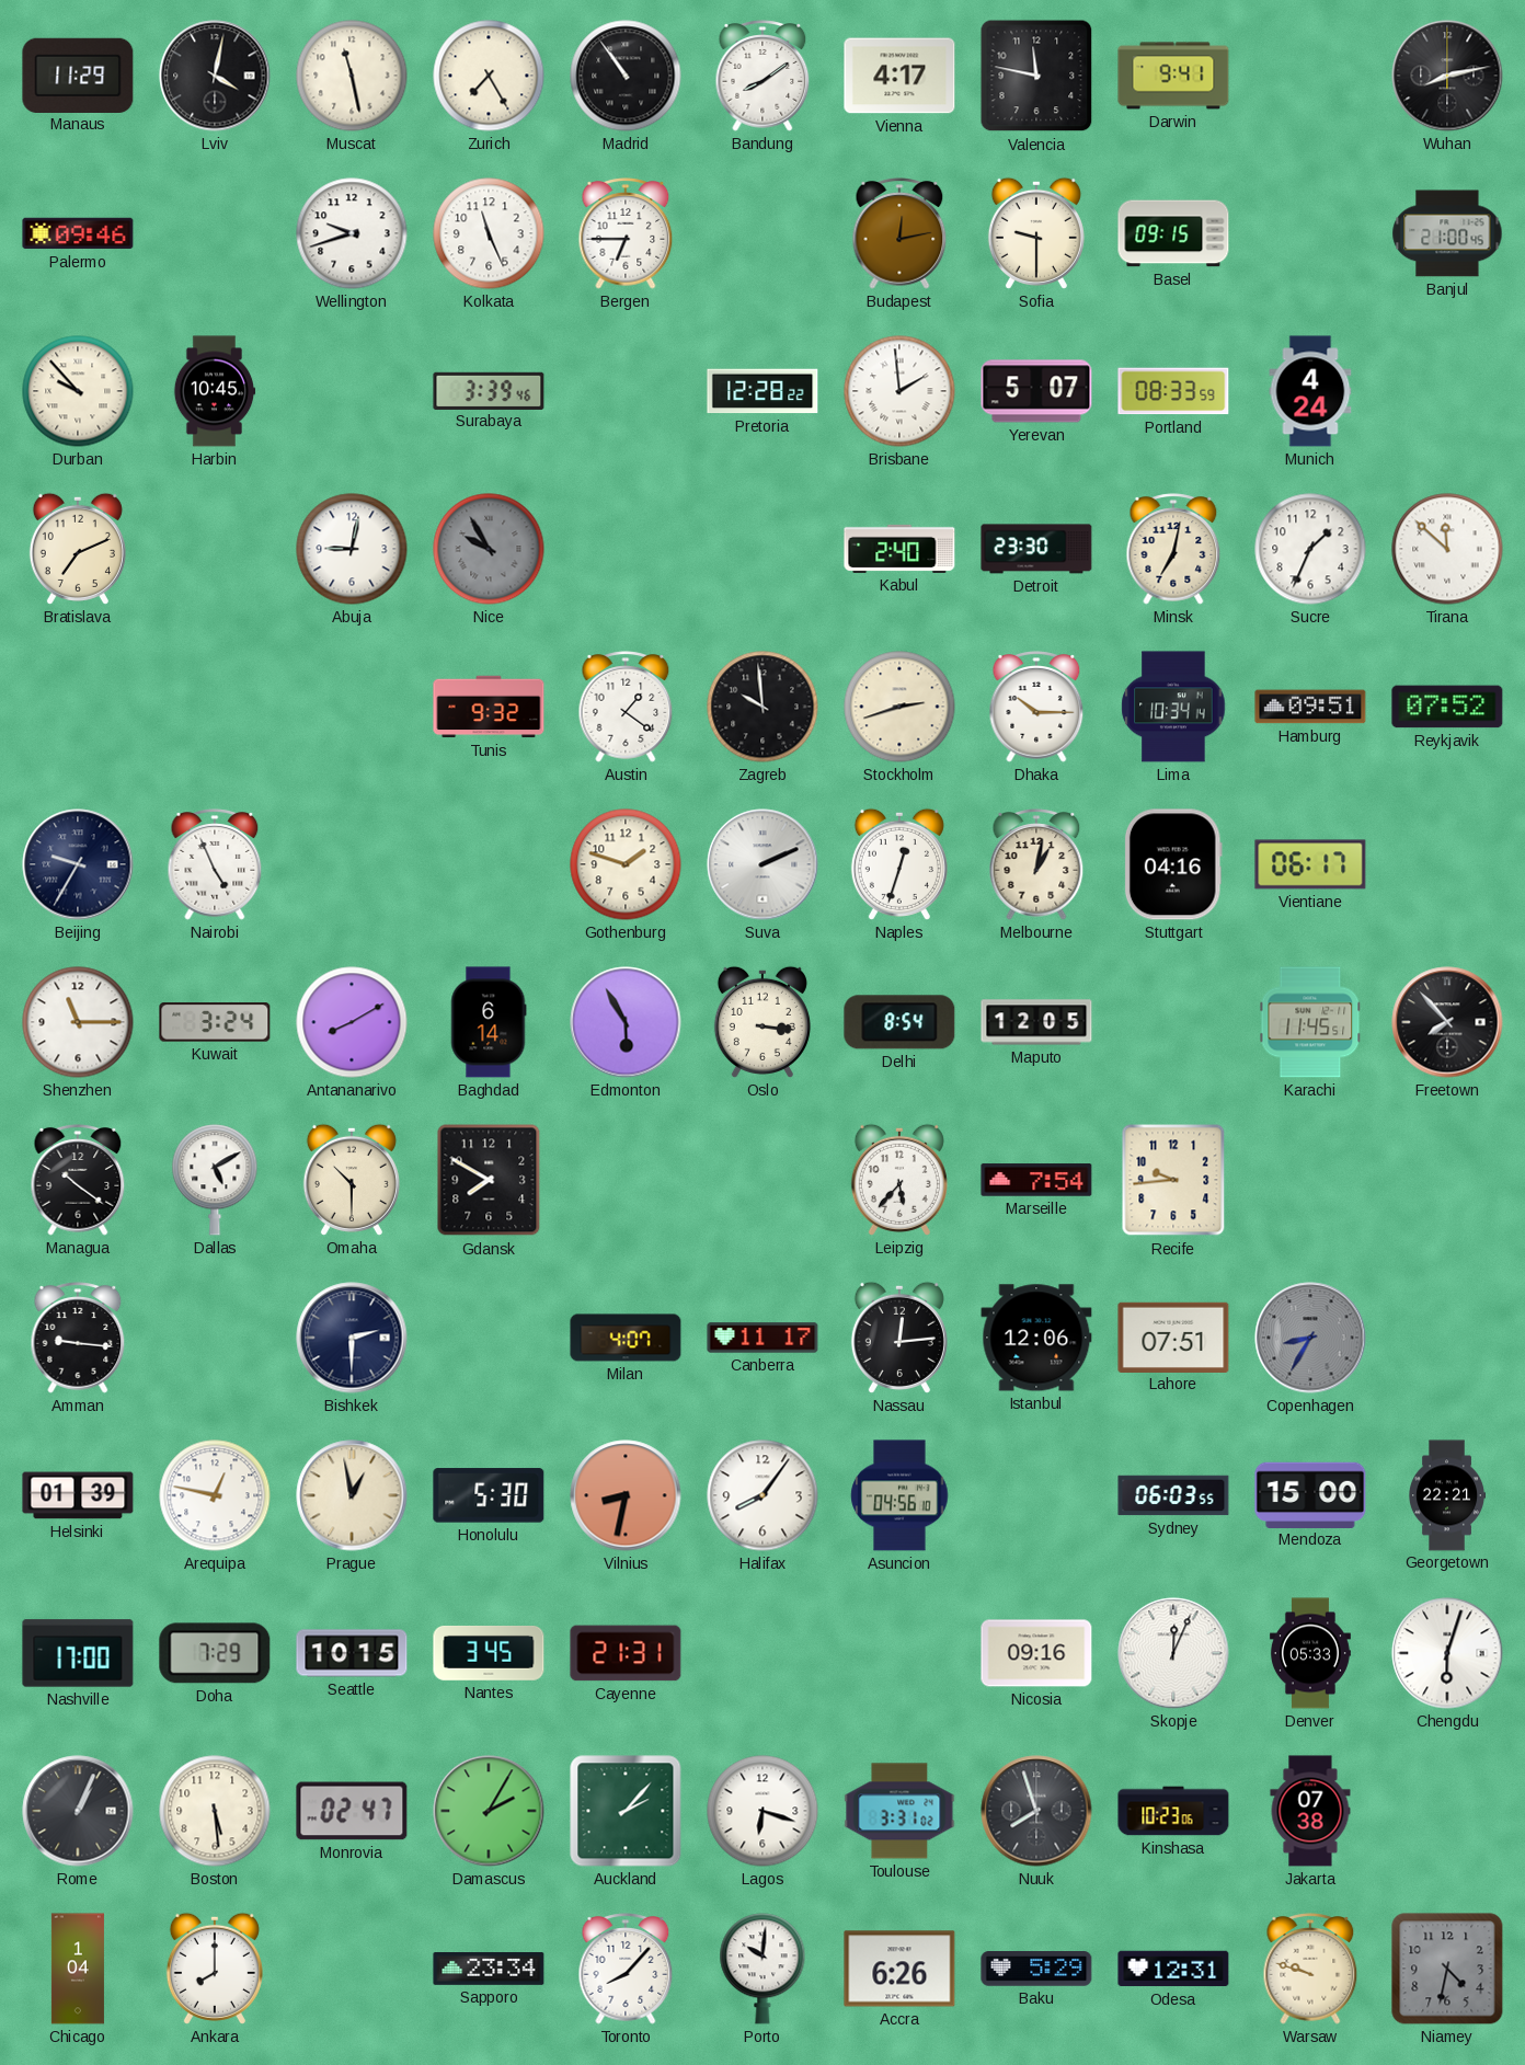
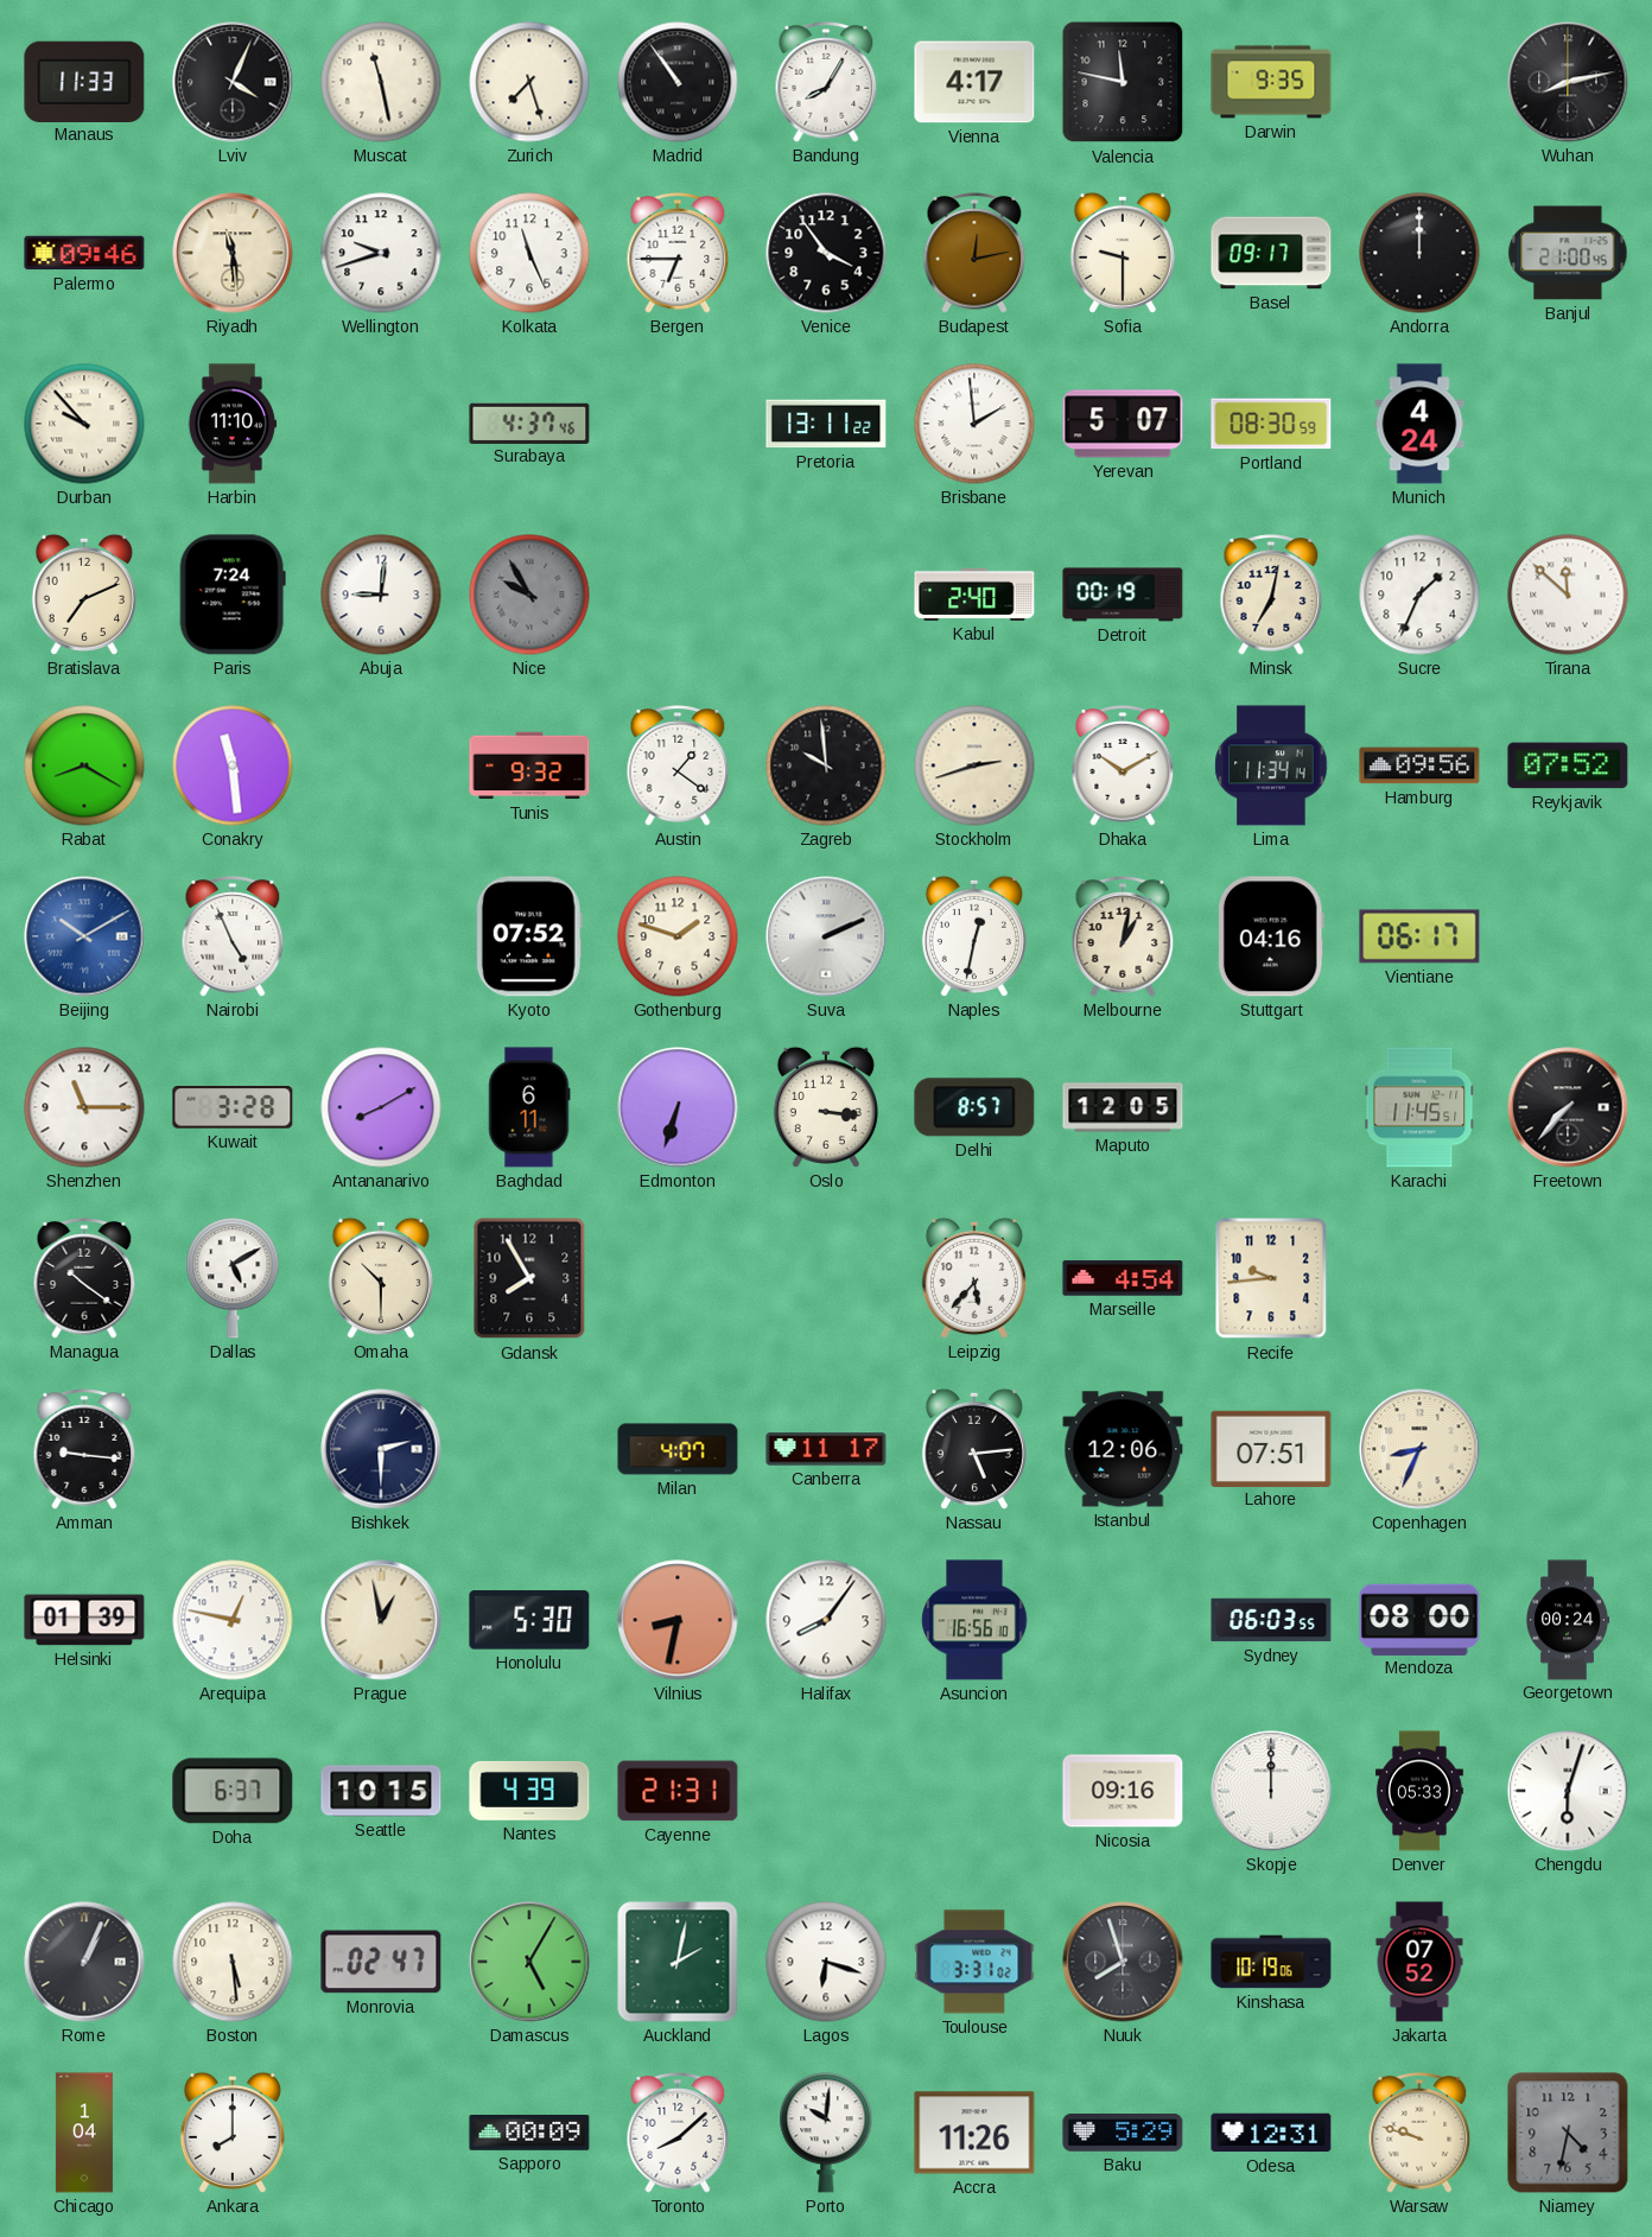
Manaus: 11:29 -> 11:33
Lviv: 4:02 -> 4:04
Zurich: 7:25 -> 7:27
Bandung: 8:09 -> 8:05
Darwin: 9:41 -> 9:35
Riyadh: none -> 11:29
Venice: none -> 3:54
Basel: 09:15 -> 09:17
Andorra: none -> 12:00
Harbin: 10:45 -> 11:10
Surabaya: 3:39 -> 4:37
Pretoria: 12:28 -> 13:11
Portland: 08:33 -> 08:30
Paris: none -> 7:24
Abuja: 9:02 -> 9:01
Detroit: 23:30 -> 00:19
Rabat: none -> 8:20
Conakry: none -> 11:29
Dhaka: 10:15 -> 10:10
Lima: 10:34 -> 11:34
Hamburg: 09:51 -> 09:56
Beijing: 9:35 -> 10:10
Beijing dial: navy -> blue
Kyoto: none -> 07:52
Naples: 12:33 -> 12:32
Kuwait: 3:24 -> 3:28
Baghdad: 6:14 -> 6:11
Edmonton: 5:55 -> 6:33
Delhi: 8:54 -> 8:57
Freetown: 7:53 -> 7:37
Gdansk: 7:50 -> 7:55
Marseille: 7:54 -> 4:54
Nassau: 12:14 -> 5:14
Copenhagen: 8:35 -> 8:34
Copenhagen dial: grey -> cream
Asuncion: 04:56 -> 16:56
Mendoza: 15:00 -> 08:00
Georgetown: 22:21 -> 00:24
Nashville: 17:00 -> none
Doha: 7:29 -> 6:37
Nantes: 3:45 -> 4:39
Skopje: 12:04 -> 12:00
Damascus: 2:05 -> 5:05
Auckland: 2:07 -> 2:02
Kinshasa: 10:23 -> 10:19
Jakarta: 07:38 -> 07:52
Sapporo: 23:34 -> 00:09
Toronto: 8:07 -> 8:08
Accra: 6:26 -> 11:26
